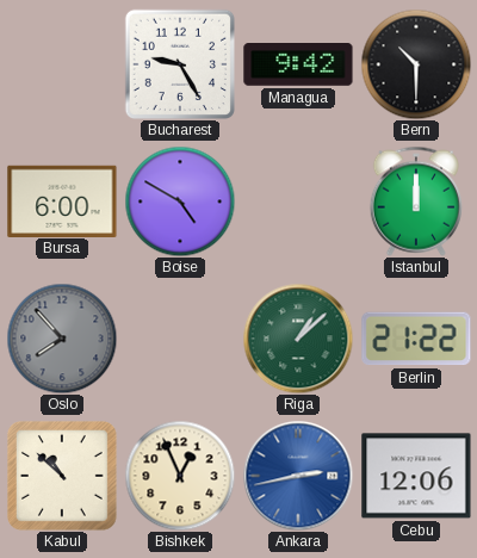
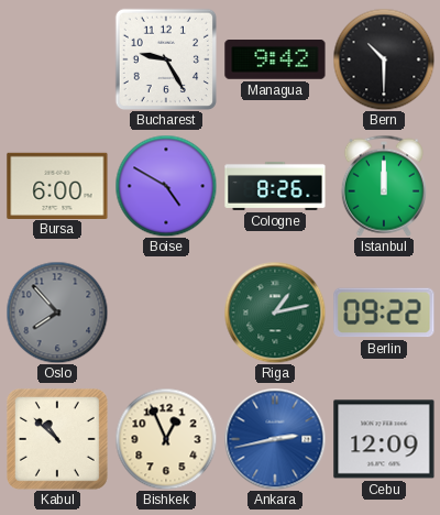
Cologne: none -> 8:26
Riga: 1:08 -> 1:13
Berlin: 21:22 -> 09:22
Cebu: 12:06 -> 12:09
